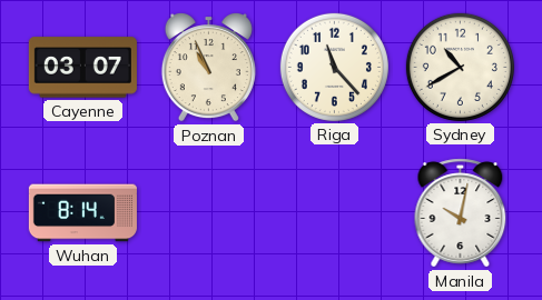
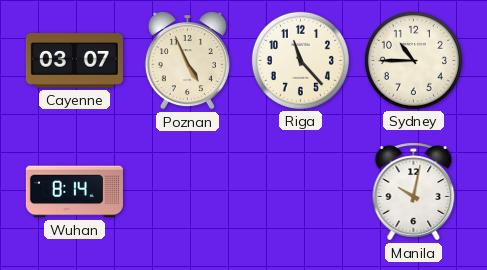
Poznan: 10:56 -> 4:56
Sydney: 10:40 -> 10:45
